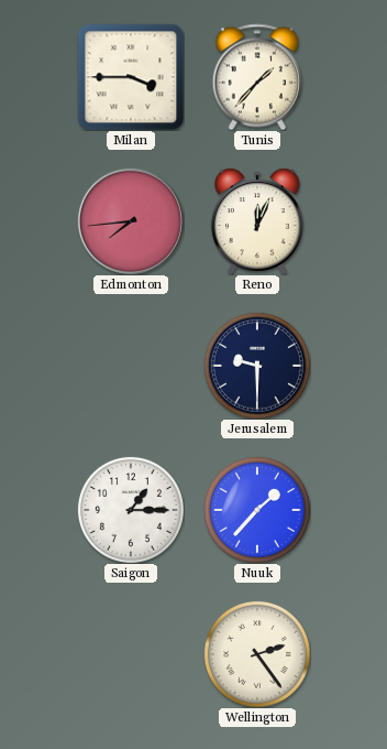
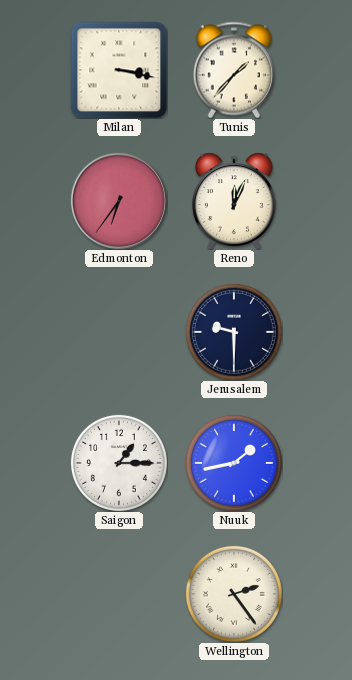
Milan: 3:45 -> 3:17
Edmonton: 7:44 -> 6:36
Nuuk: 1:37 -> 1:43
